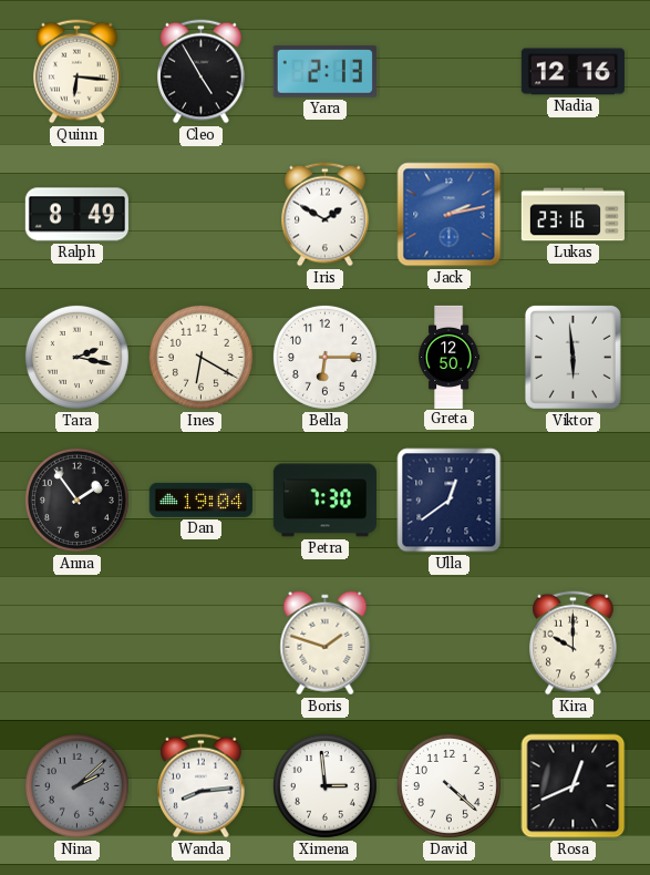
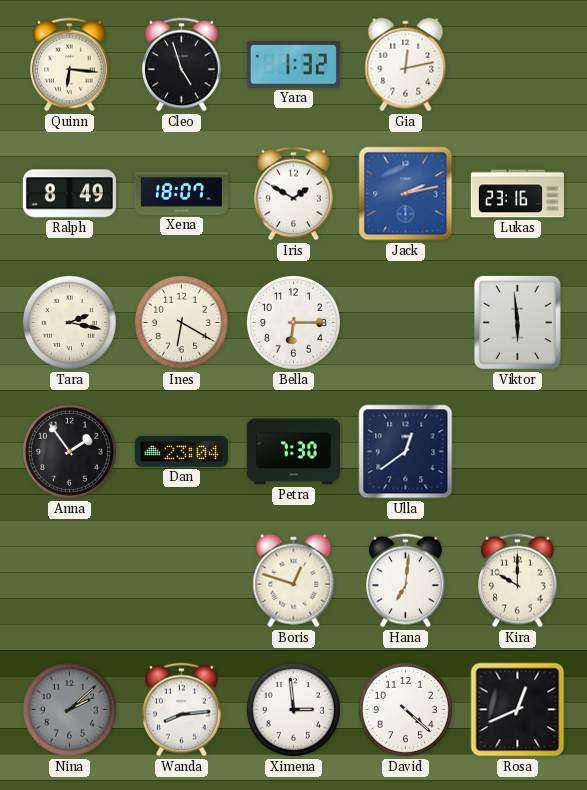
Cleo: 4:55 -> 4:57
Yara: 2:13 -> 1:32
Gia: none -> 12:13
Nadia: 12:16 -> none
Xena: none -> 18:07
Greta: 12:50 -> none
Dan: 19:04 -> 23:04
Boris: 1:48 -> 12:48
Hana: none -> 7:01
